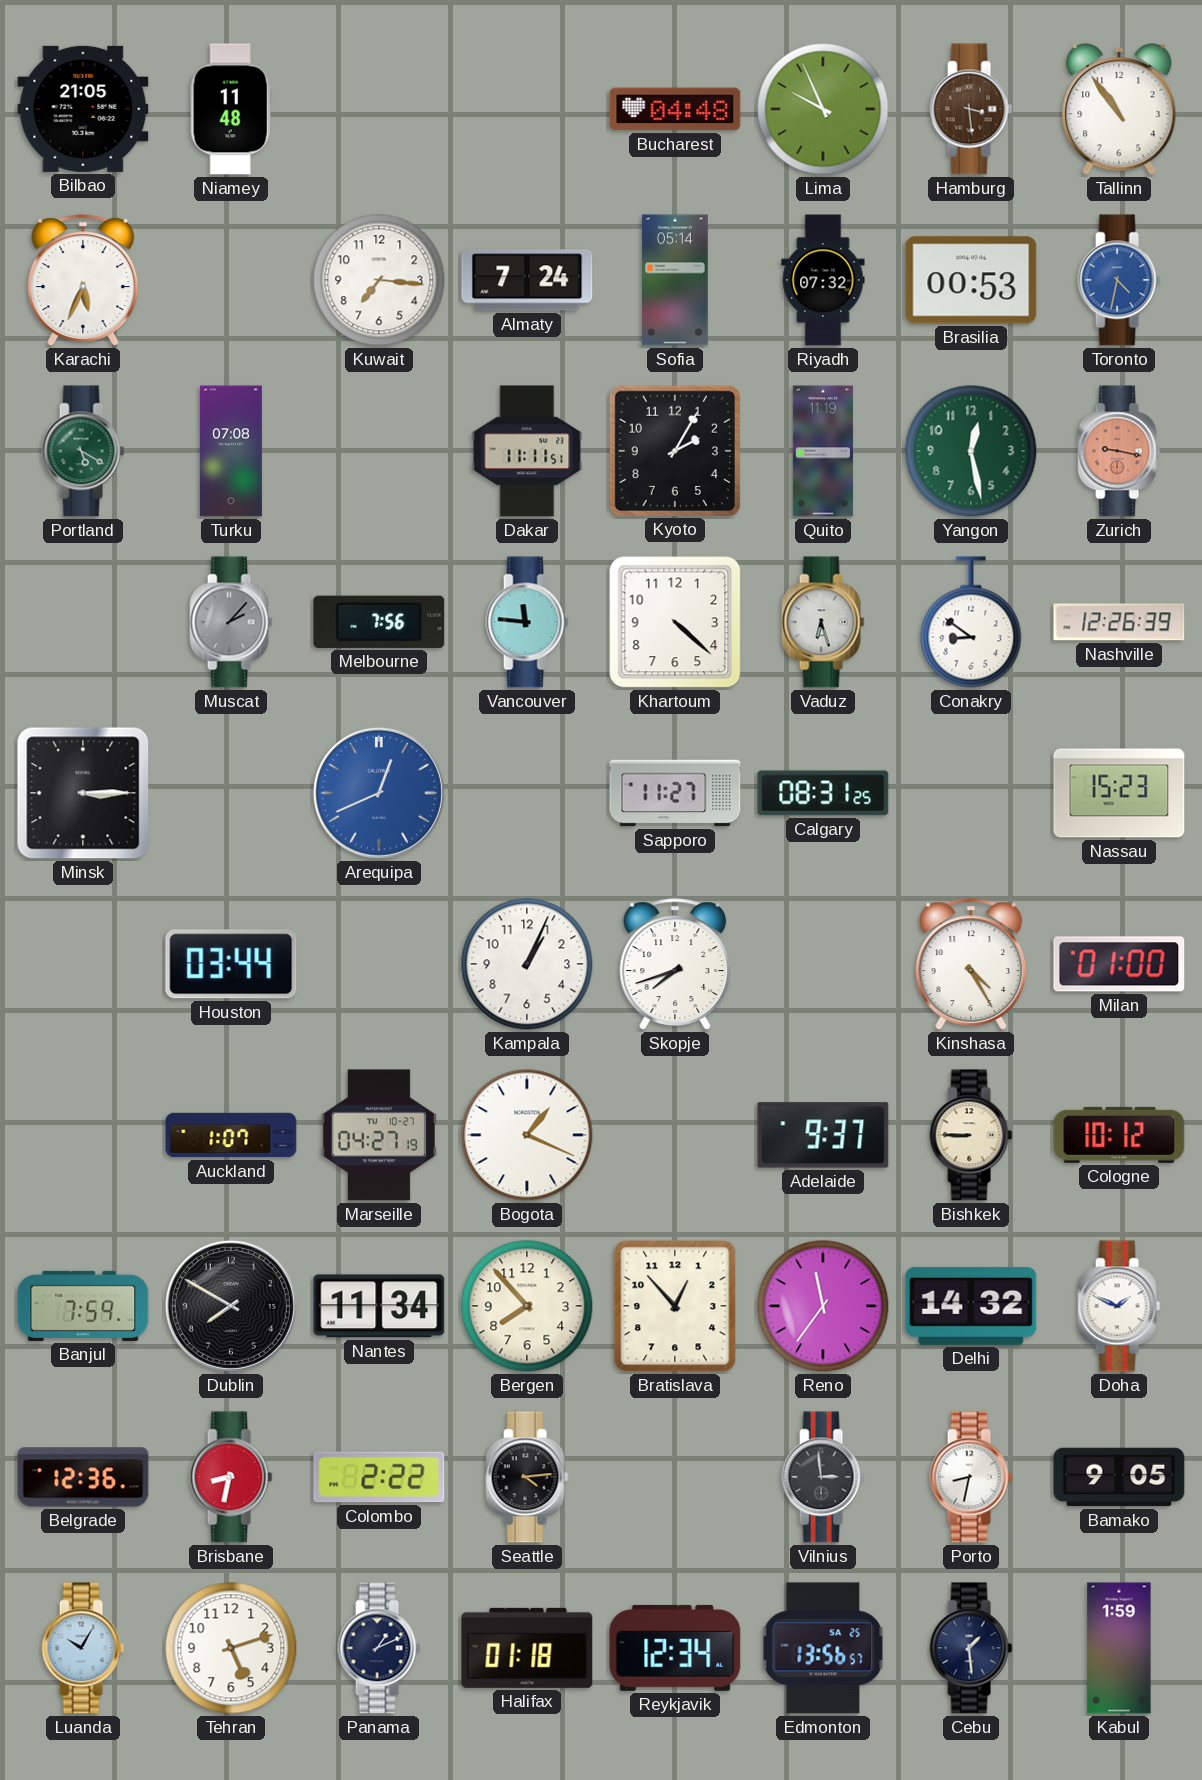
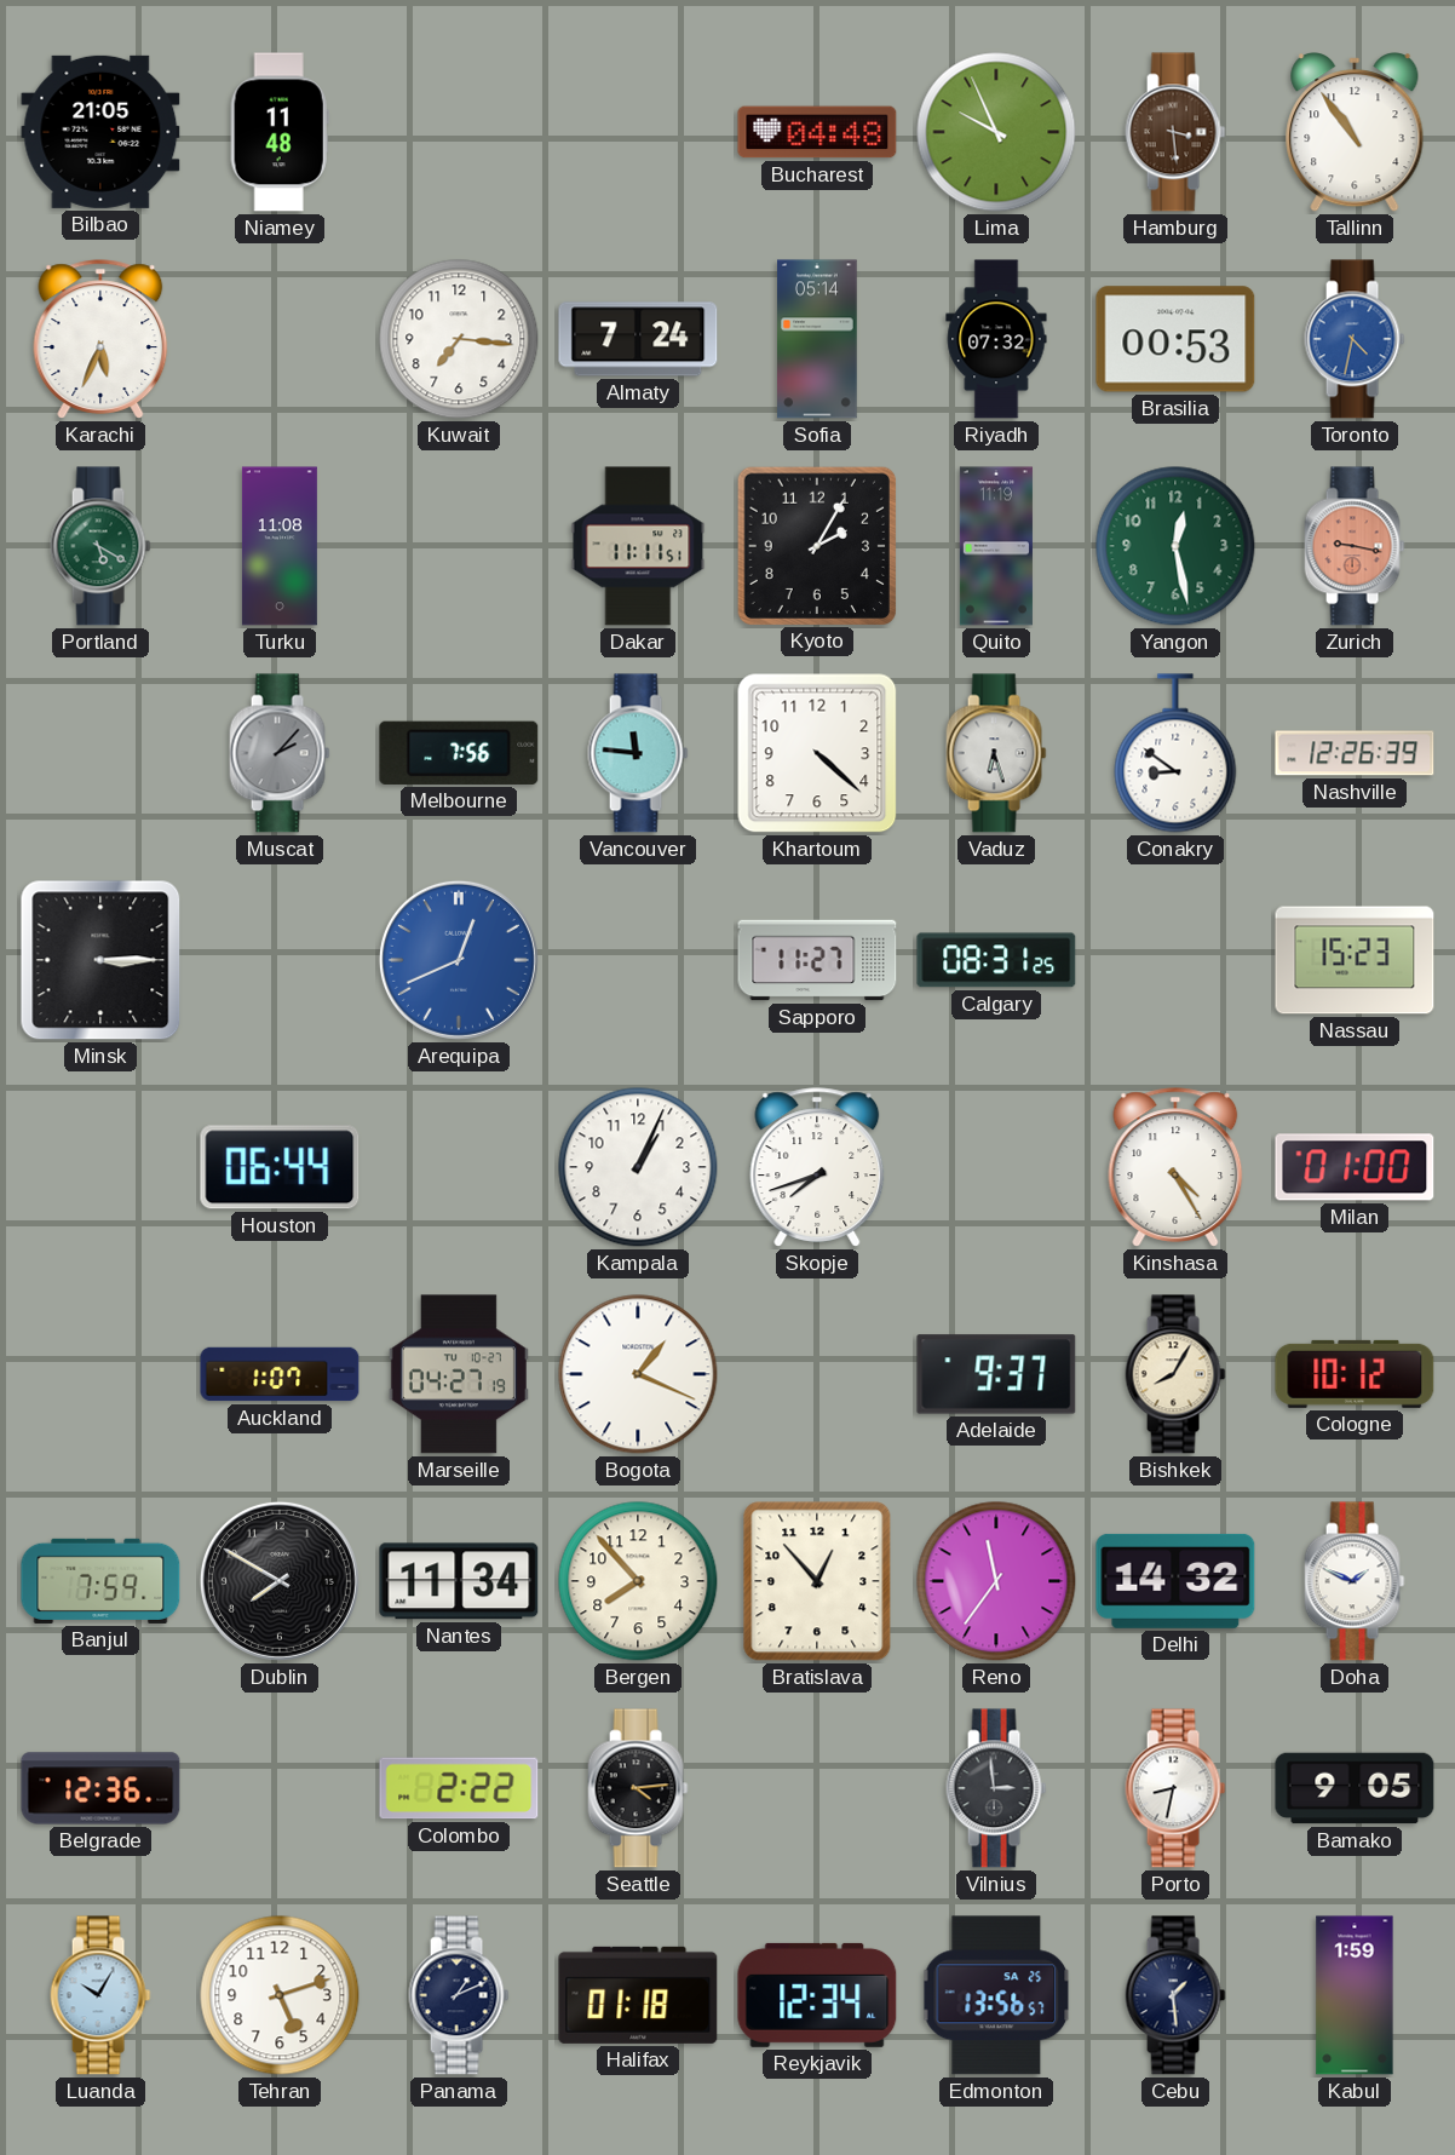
Turku: 07:08 -> 11:08
Houston: 03:44 -> 06:44
Bishkek: 8:45 -> 8:05
Brisbane: 8:32 -> none
